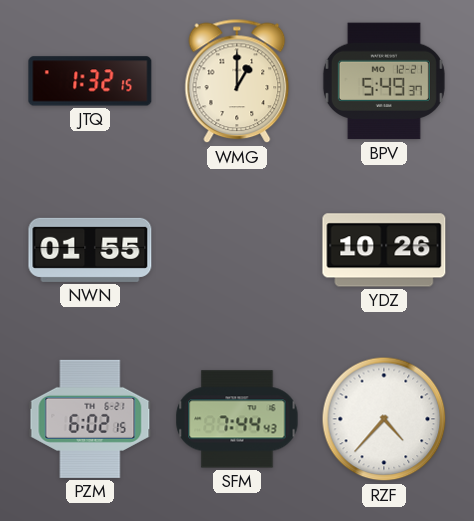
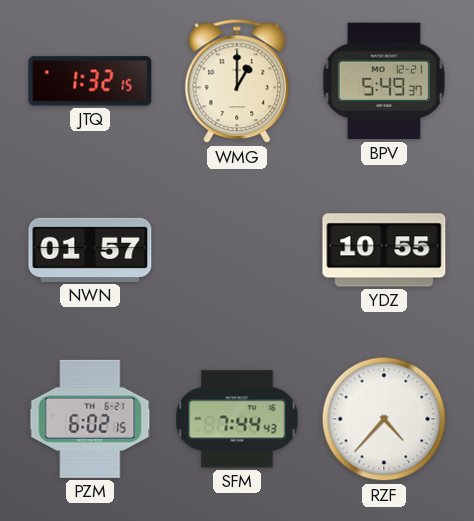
NWN: 01:55 -> 01:57
YDZ: 10:26 -> 10:55
